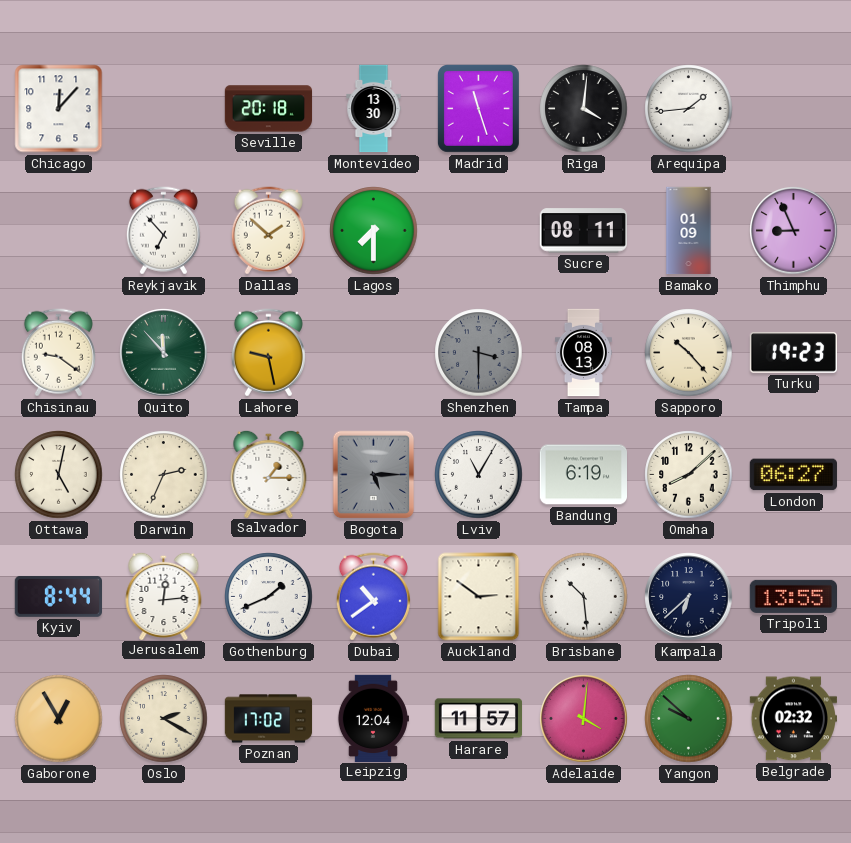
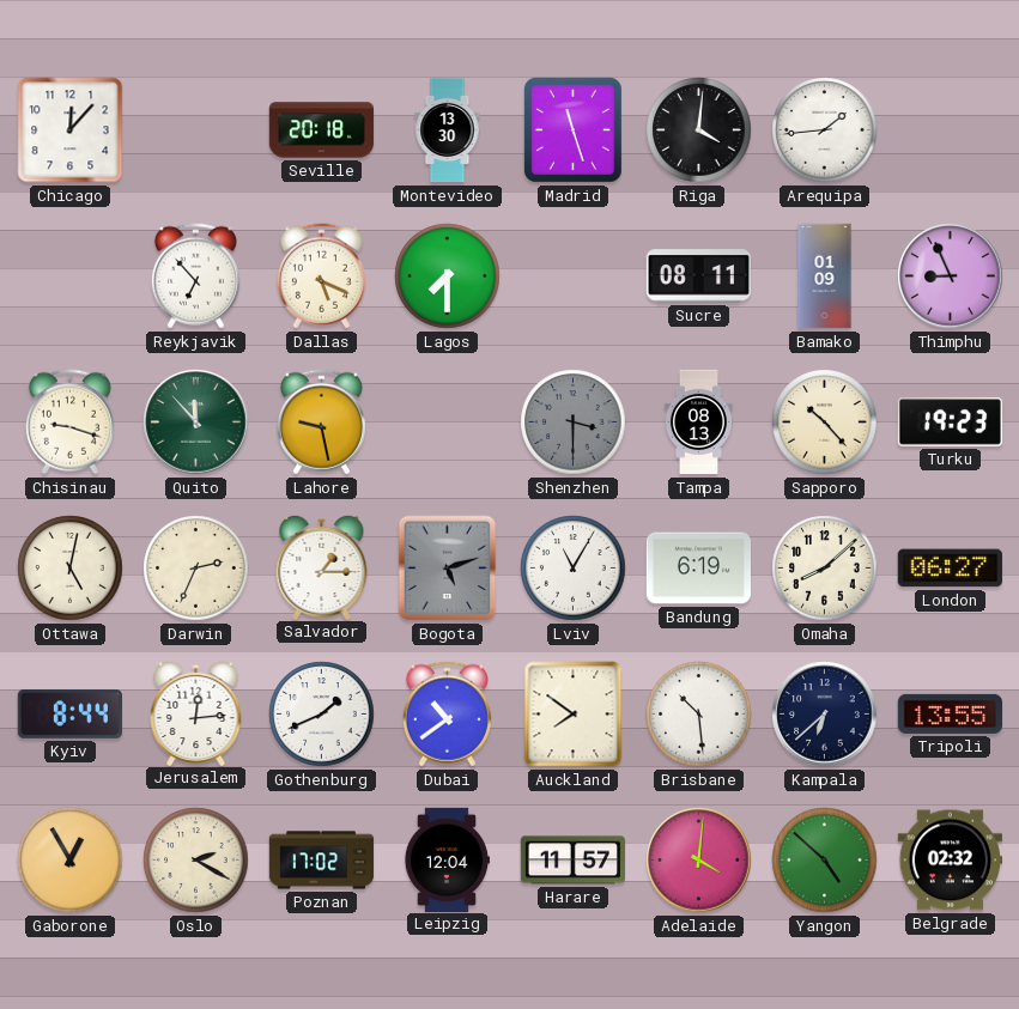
Dallas: 1:52 -> 5:19
Chisinau: 9:21 -> 9:18
Bogota: 5:15 -> 5:12
Auckland: 2:51 -> 7:51
Yangon: 9:52 -> 4:52
